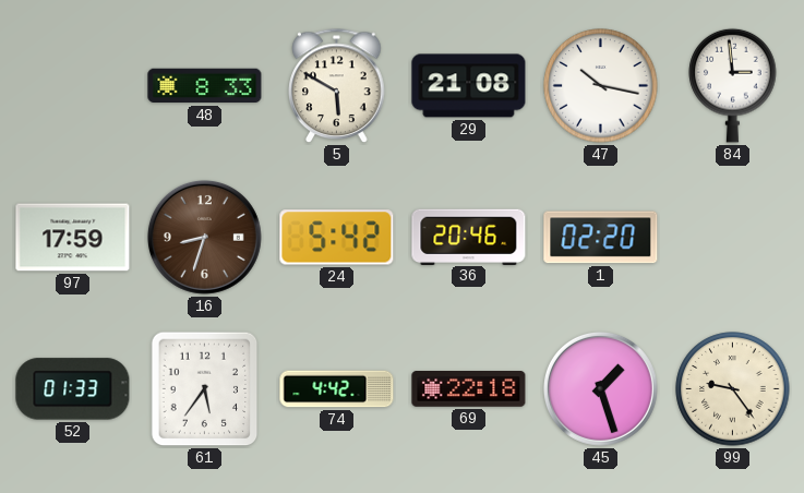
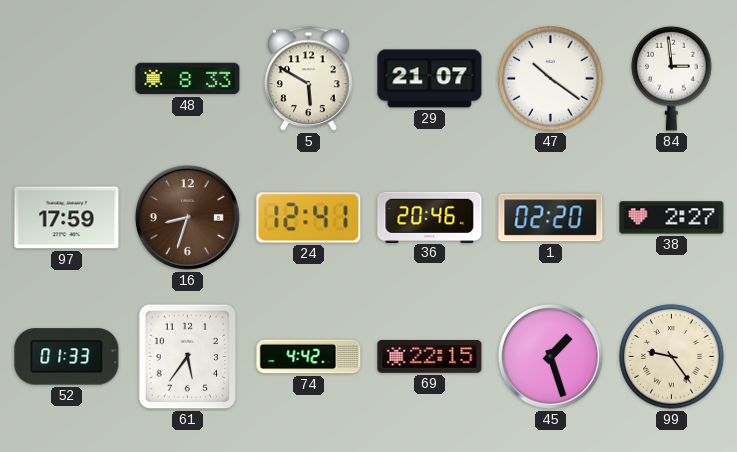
29: 21:08 -> 21:07
47: 10:17 -> 10:21
24: 5:42 -> 12:41
38: none -> 2:27
69: 22:18 -> 22:15
